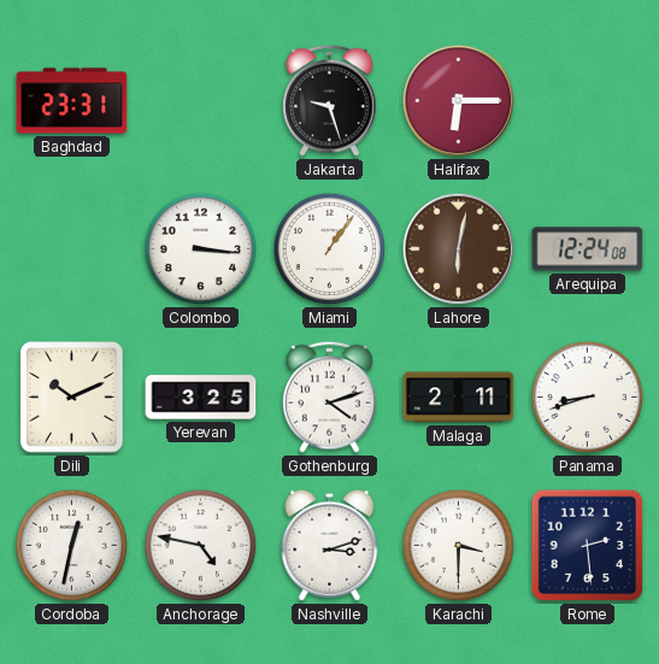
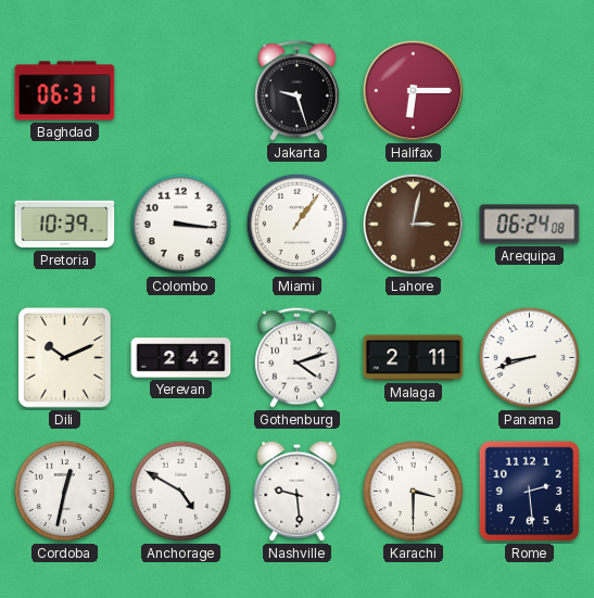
Baghdad: 23:31 -> 06:31
Pretoria: none -> 10:39
Lahore: 6:02 -> 3:02
Arequipa: 12:24 -> 06:24
Yerevan: 3:25 -> 2:42
Anchorage: 4:47 -> 4:50
Nashville: 3:12 -> 9:29
